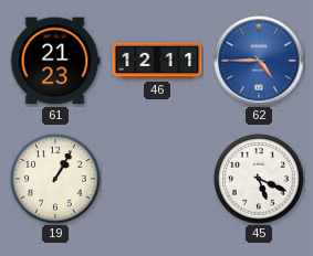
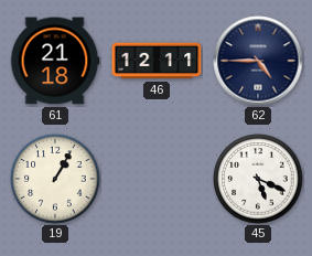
61: 21:23 -> 21:18
62 dial: blue -> navy
